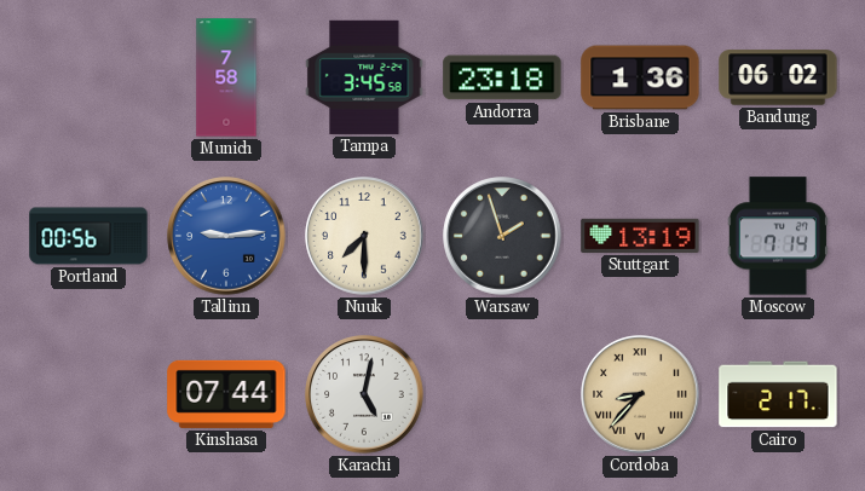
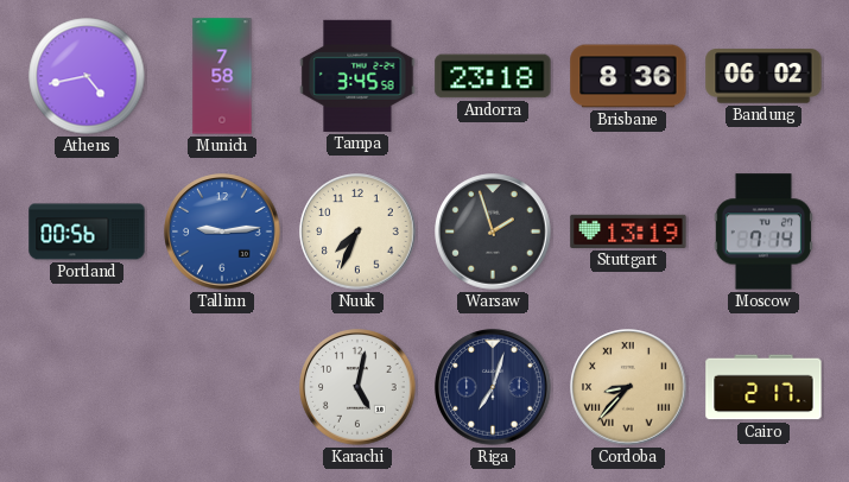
Athens: none -> 4:43
Brisbane: 1:36 -> 8:36
Nuuk: 7:30 -> 7:34
Kinshasa: 07:44 -> none
Riga: none -> 7:03
